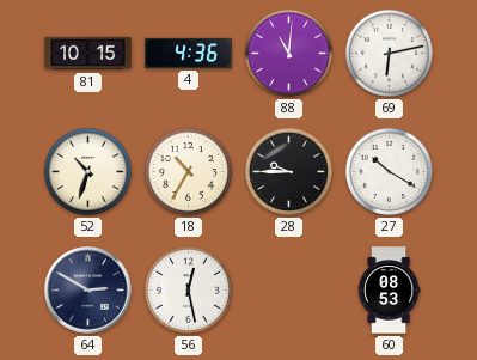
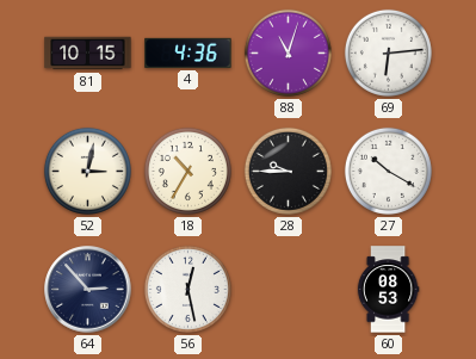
88: 11:01 -> 11:03
69: 6:13 -> 6:14
52: 10:33 -> 3:02
64: 2:50 -> 2:53
